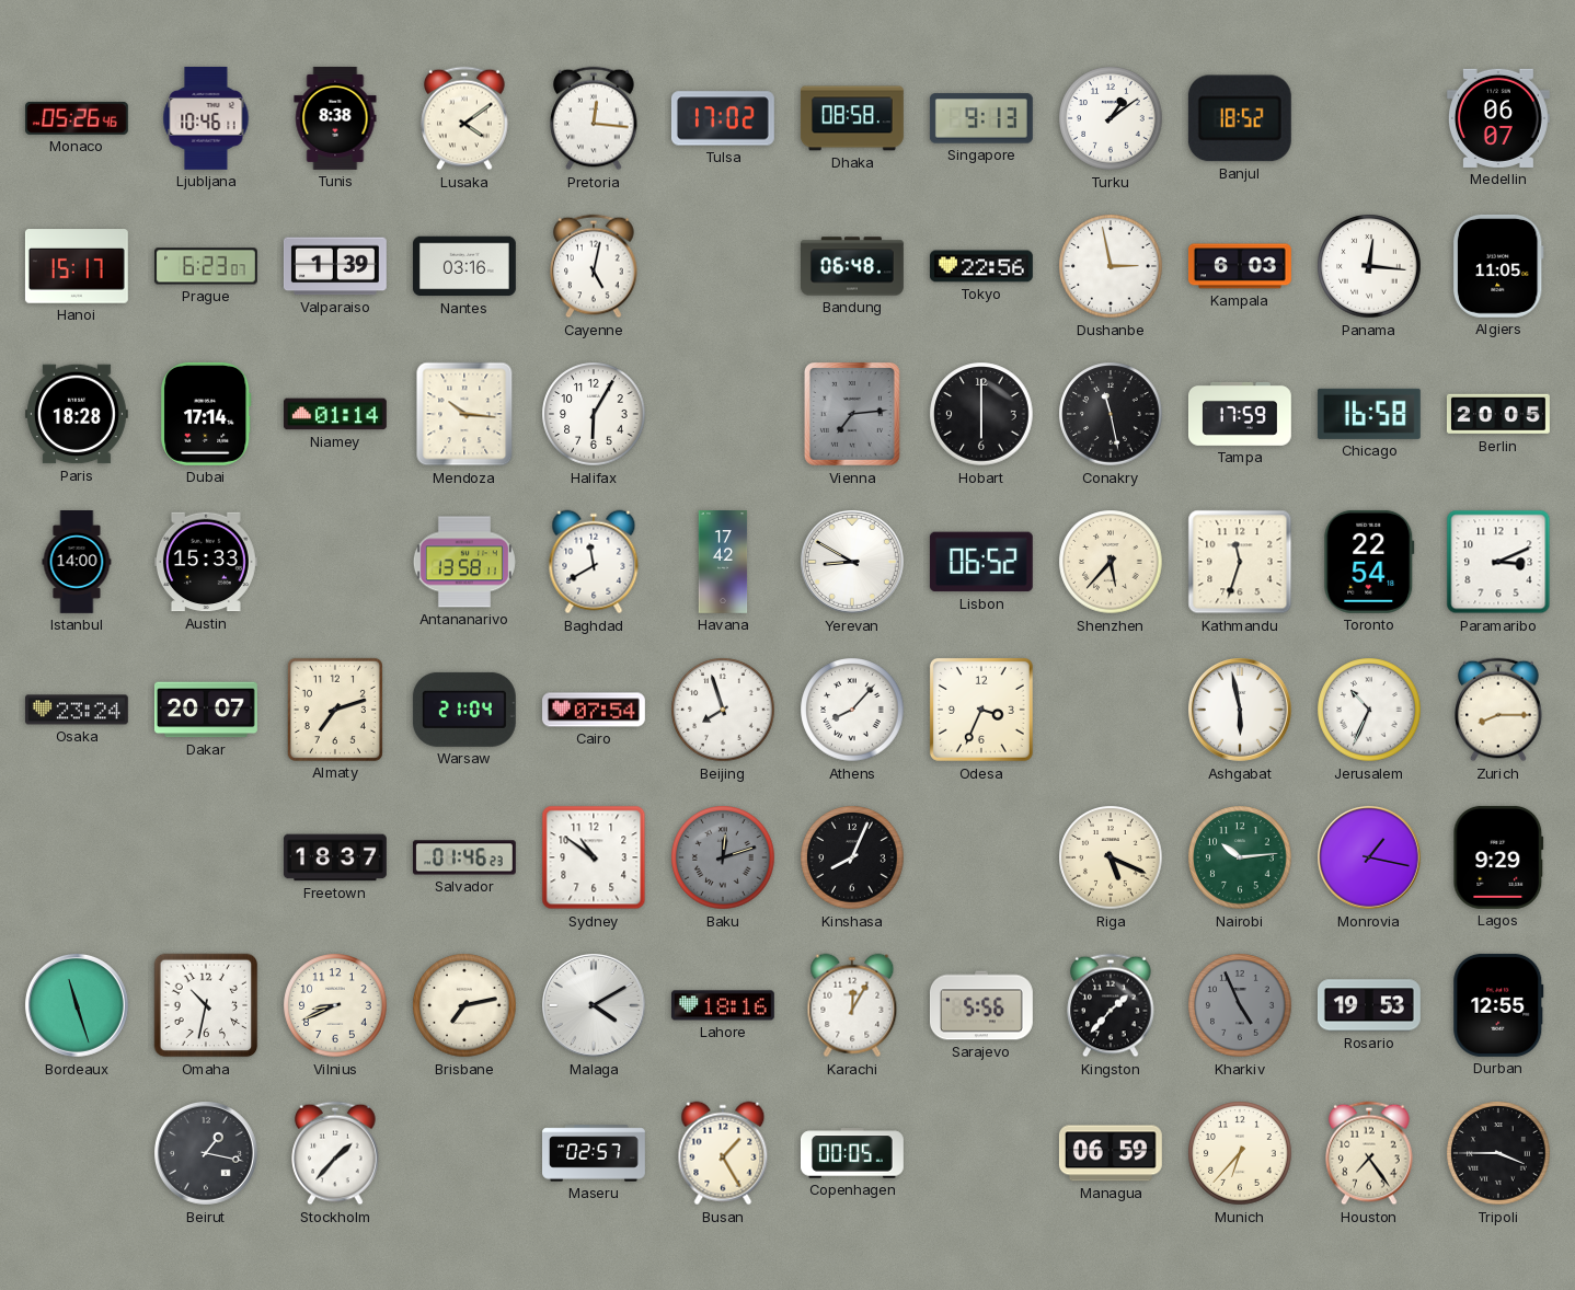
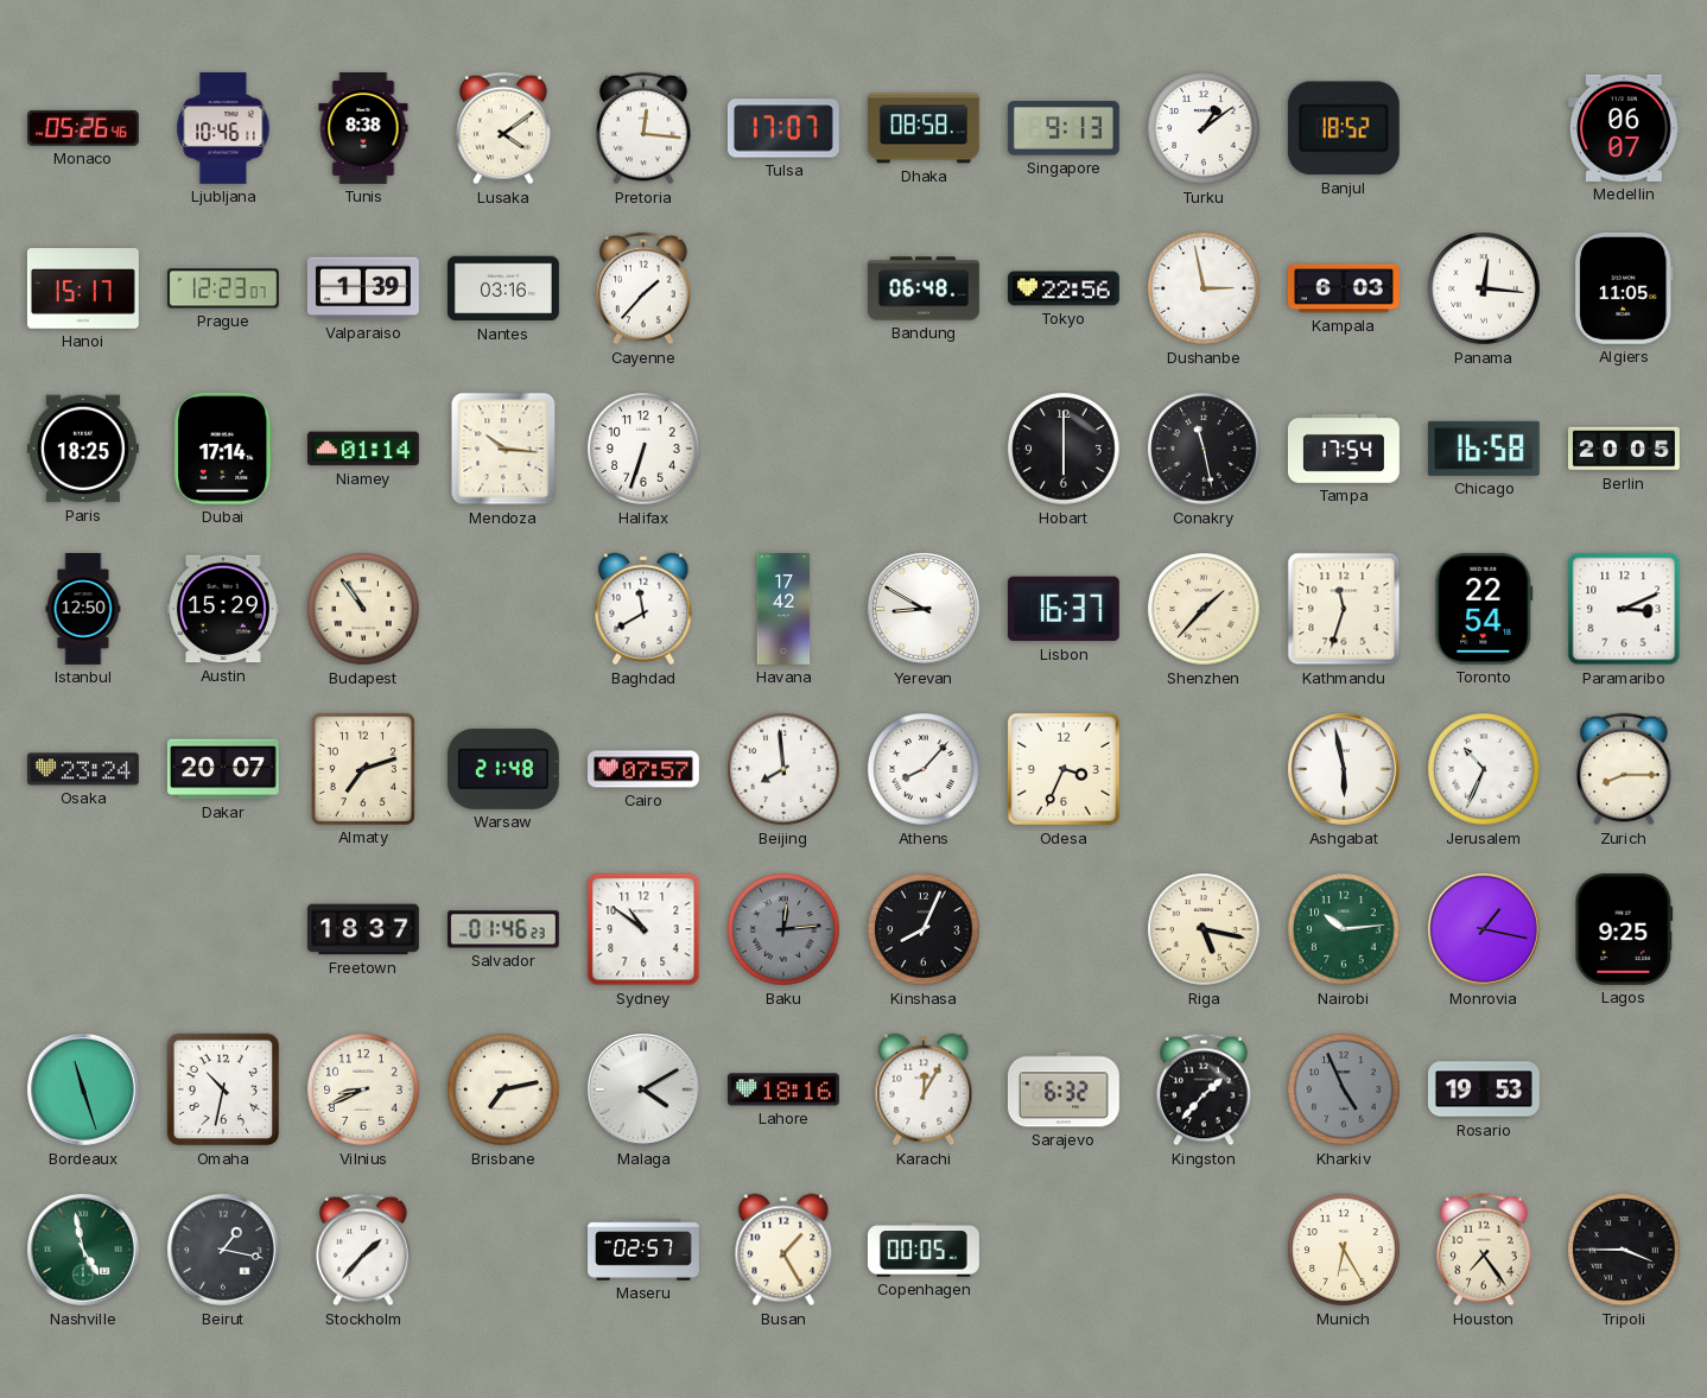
Tulsa: 17:02 -> 17:07
Prague: 6:23 -> 12:23
Cayenne: 5:02 -> 1:37
Paris: 18:28 -> 18:25
Halifax: 6:05 -> 6:33
Vienna: 7:14 -> none
Tampa: 17:59 -> 17:54
Istanbul: 14:00 -> 12:50
Austin: 15:33 -> 15:29
Budapest: none -> 10:54
Antananarivo: 13:58 -> none
Lisbon: 06:52 -> 16:37
Shenzhen: 5:37 -> 1:37
Warsaw: 21:04 -> 21:48
Cairo: 07:54 -> 07:57
Beijing: 7:57 -> 7:59
Baku: 12:12 -> 12:14
Riga: 5:19 -> 5:17
Lagos: 9:29 -> 9:25
Sarajevo: 5:56 -> 6:32
Durban: 12:55 -> none
Nashville: none -> 4:58
Managua: 06:59 -> none
Munich: 6:37 -> 6:25
